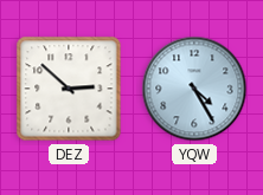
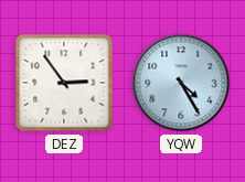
DEZ: 2:52 -> 2:54
